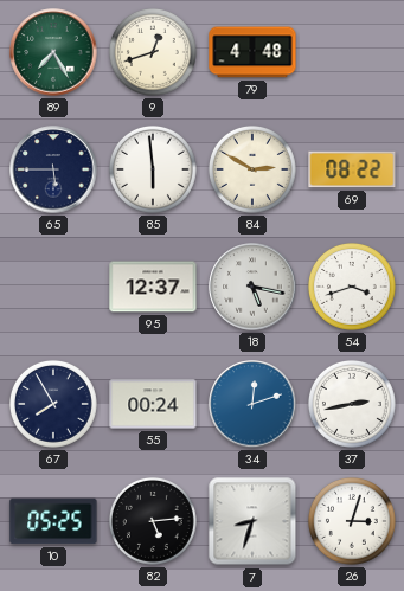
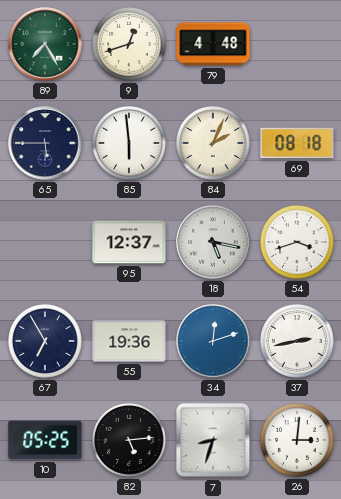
84: 2:50 -> 2:04
69: 08:22 -> 08:18
67: 7:55 -> 6:55
55: 00:24 -> 19:36
26: 3:03 -> 3:01
